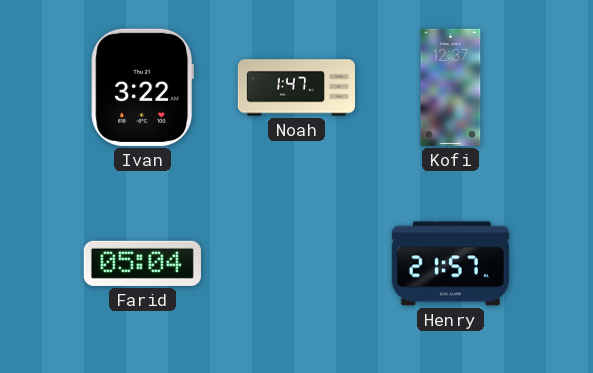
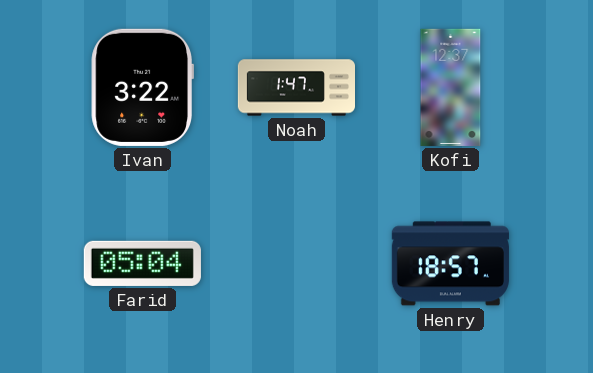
Henry: 21:57 -> 18:57
